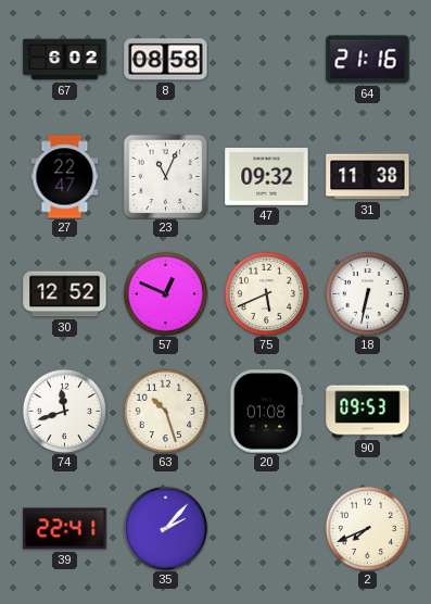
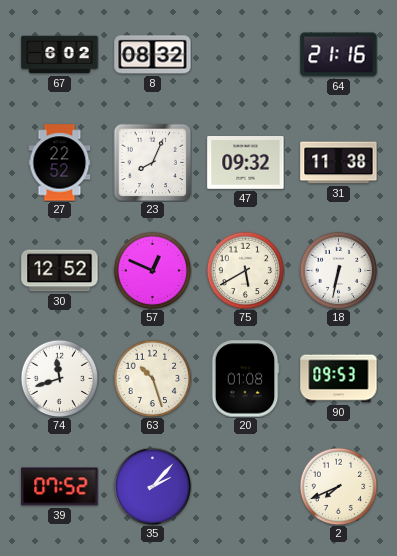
8: 08:58 -> 08:32
27: 22:47 -> 22:52
23: 11:04 -> 8:04
75: 5:41 -> 5:40
39: 22:41 -> 07:52
